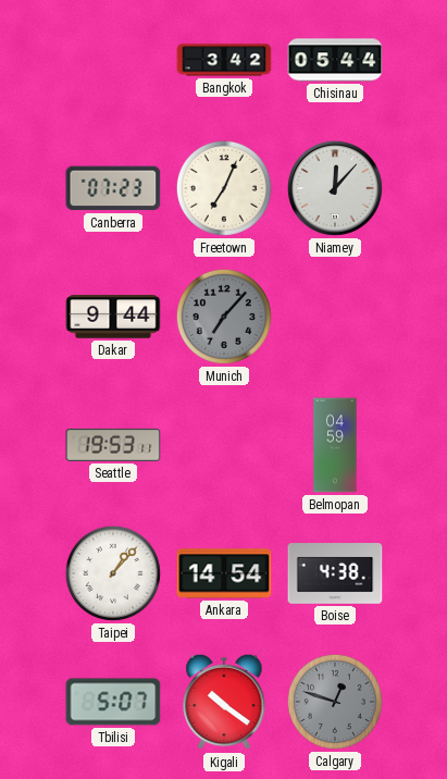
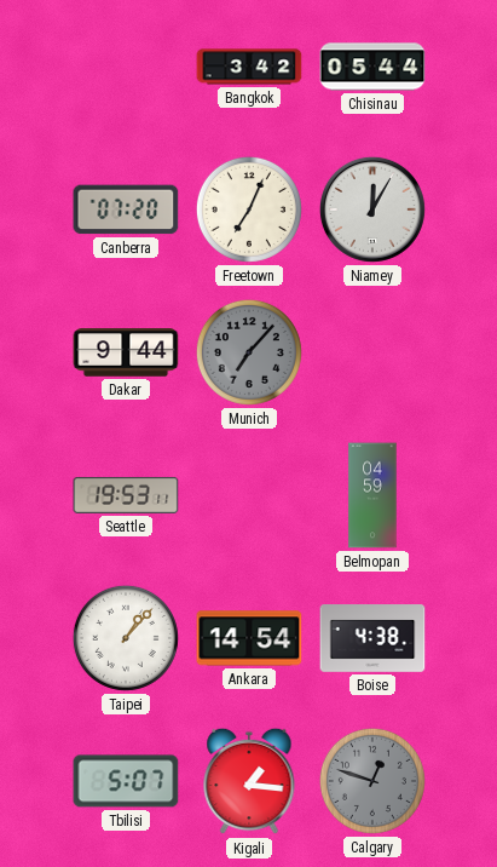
Canberra: 07:23 -> 07:20
Niamey: 12:07 -> 12:05
Kigali: 10:21 -> 1:16
